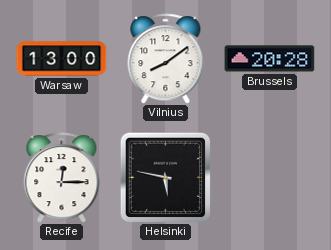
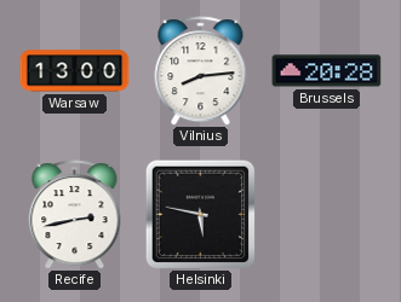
Vilnius: 8:09 -> 8:14
Recife: 12:15 -> 2:43
